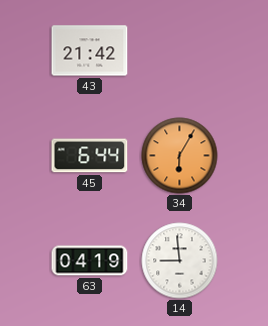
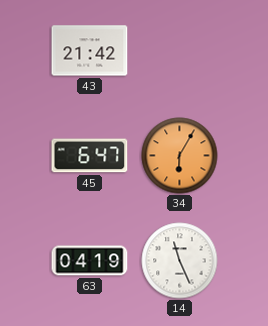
45: 6:44 -> 6:47
14: 8:59 -> 11:26
